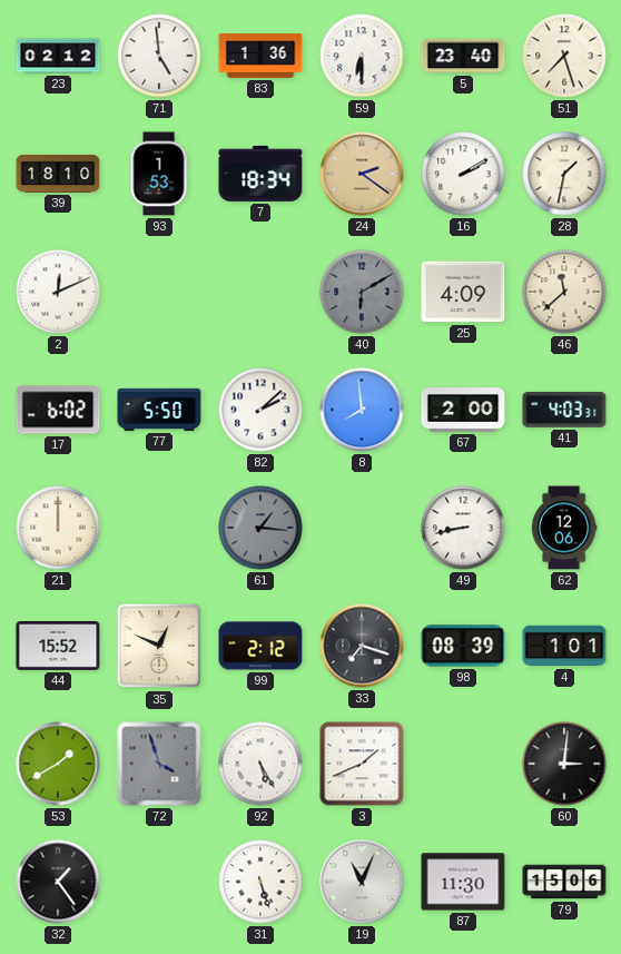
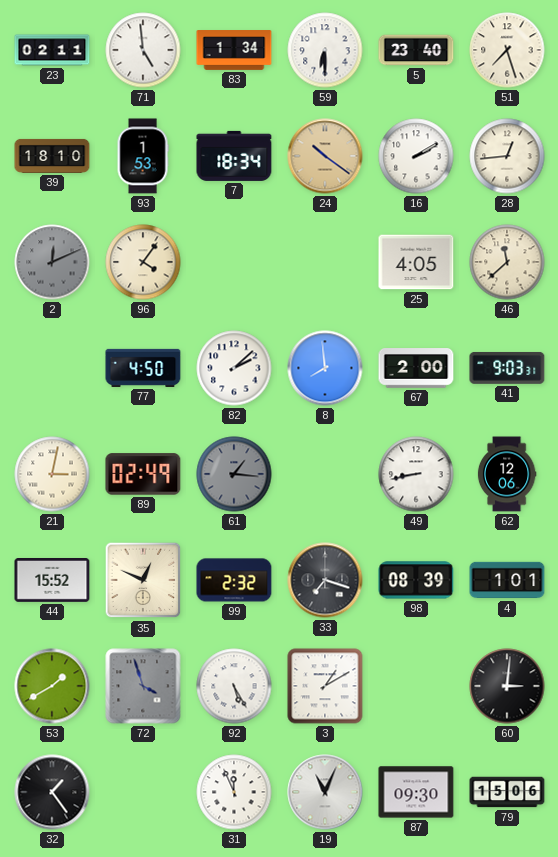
23: 02:12 -> 02:11
83: 1:36 -> 1:34
24: 2:21 -> 10:21
28: 1:32 -> 12:44
2 dial: white -> grey
96: none -> 4:06
40: 6:10 -> none
25: 4:09 -> 4:05
17: 6:02 -> none
77: 5:50 -> 4:50
41: 4:03 -> 9:03
21: 12:00 -> 3:02
89: none -> 02:49
99: 2:12 -> 2:32
3: 1:41 -> 1:10
31: 5:27 -> 11:56
87: 11:30 -> 09:30
